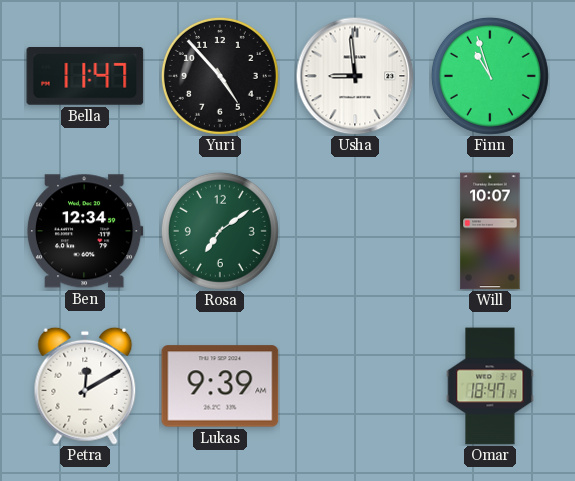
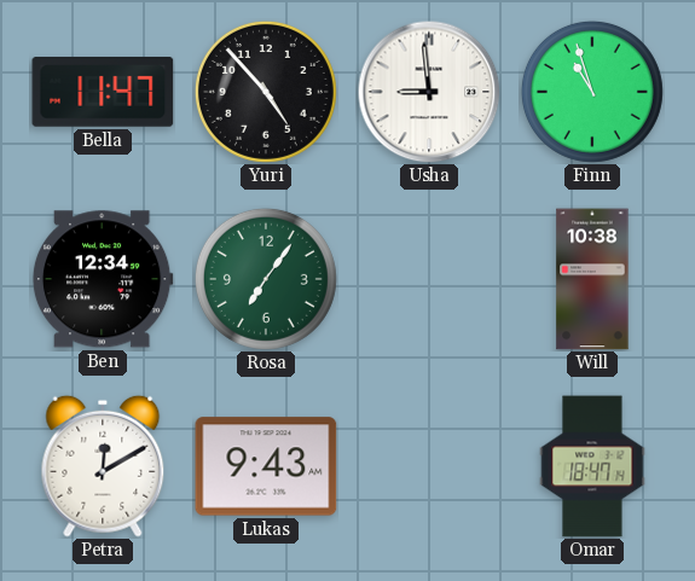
Rosa: 7:09 -> 7:06
Will: 10:07 -> 10:38
Lukas: 9:39 -> 9:43
